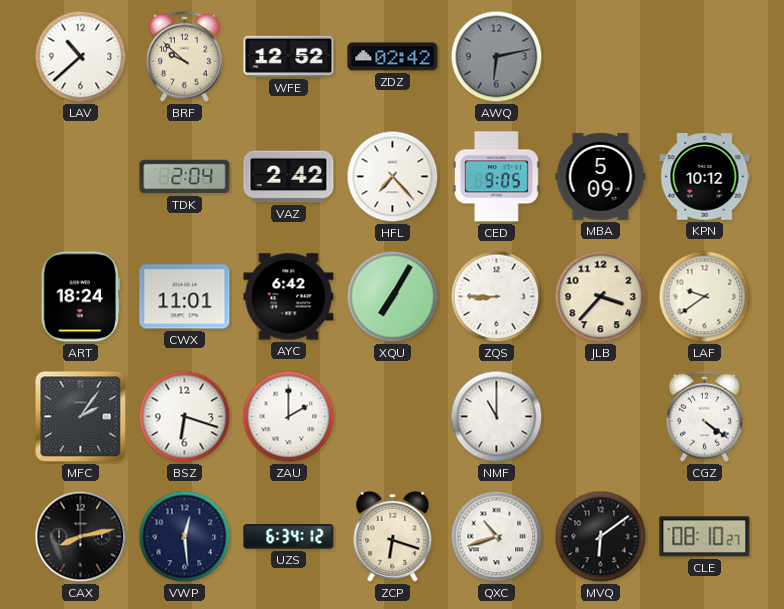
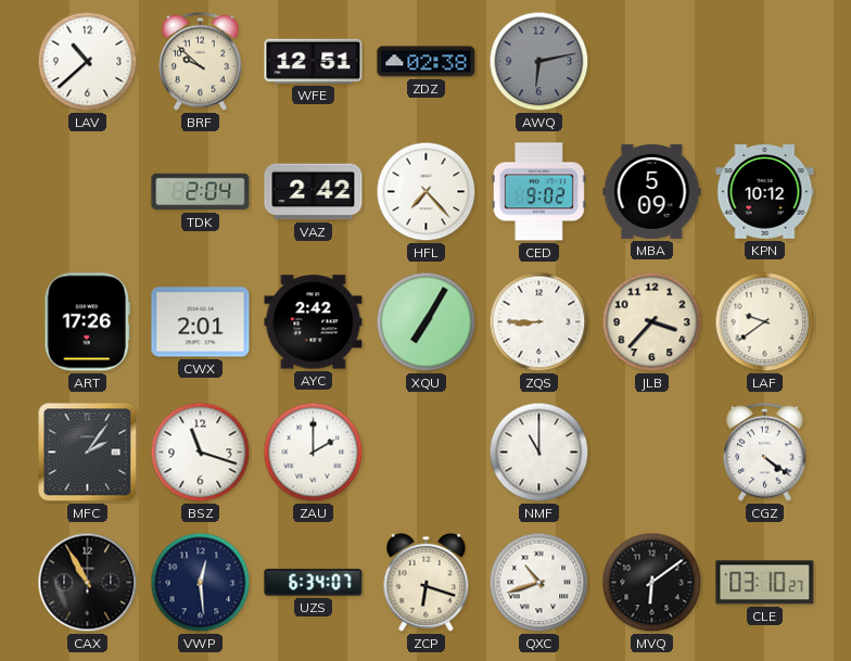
WFE: 12:52 -> 12:51
ZDZ: 02:42 -> 02:38
CED: 9:05 -> 9:02
ART: 18:24 -> 17:26
CWX: 11:01 -> 2:01
AYC: 6:42 -> 2:42
BSZ: 6:18 -> 11:18
CAX: 8:13 -> 10:55
UZS: 6:34:12 -> 6:34:07
CLE: 08:10 -> 03:10
